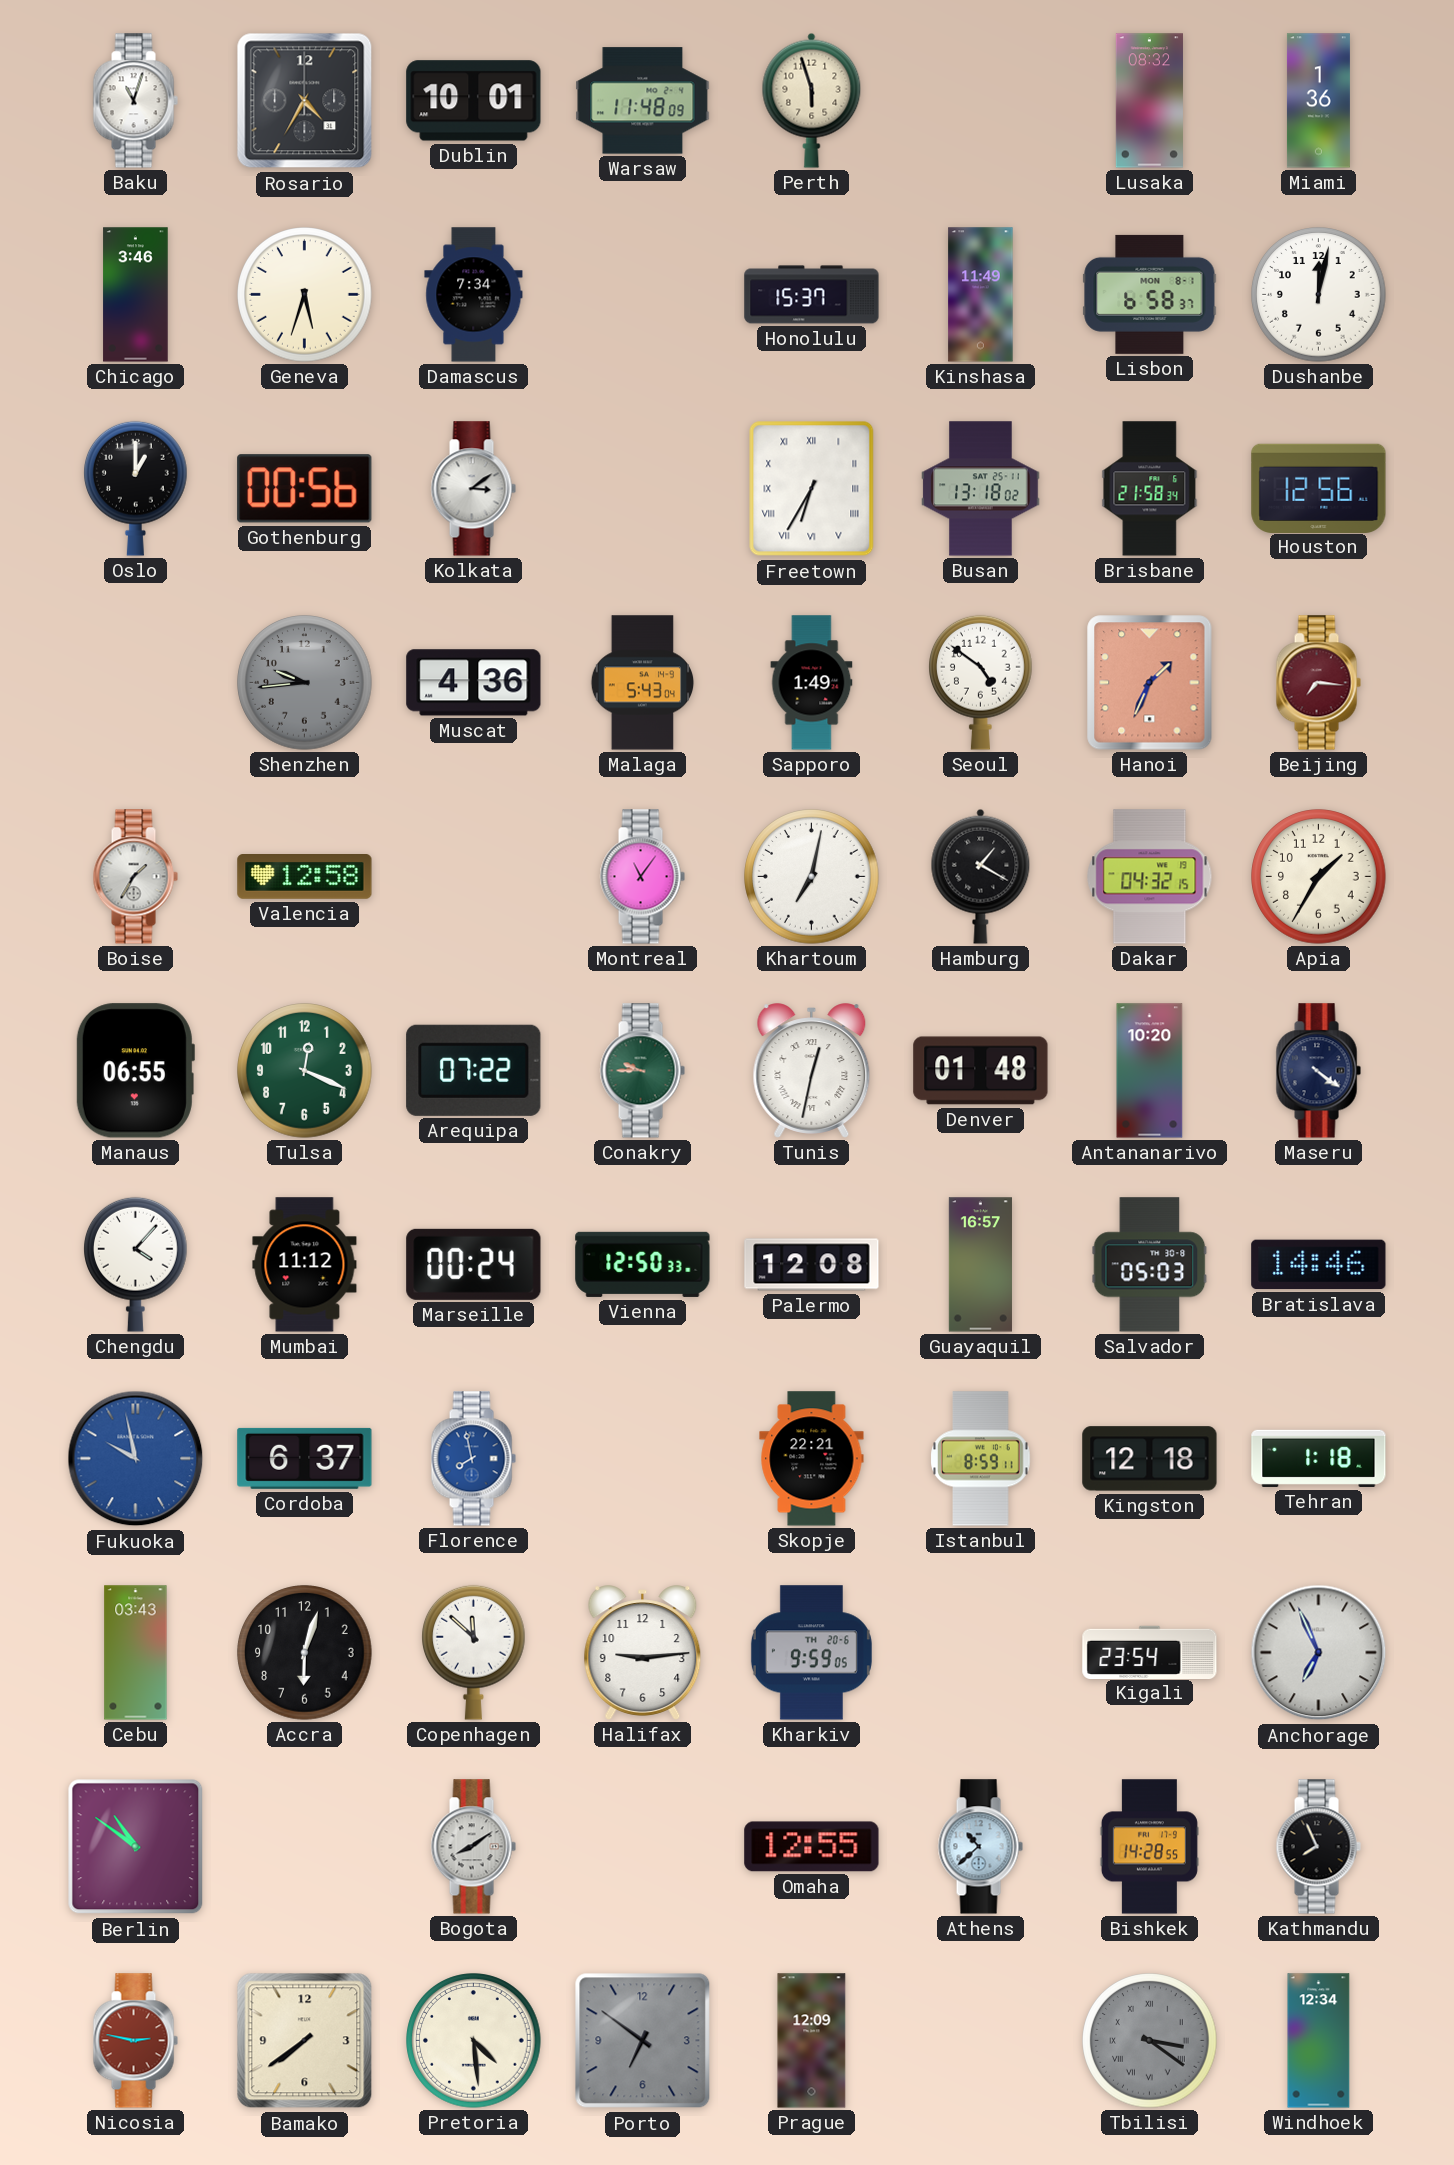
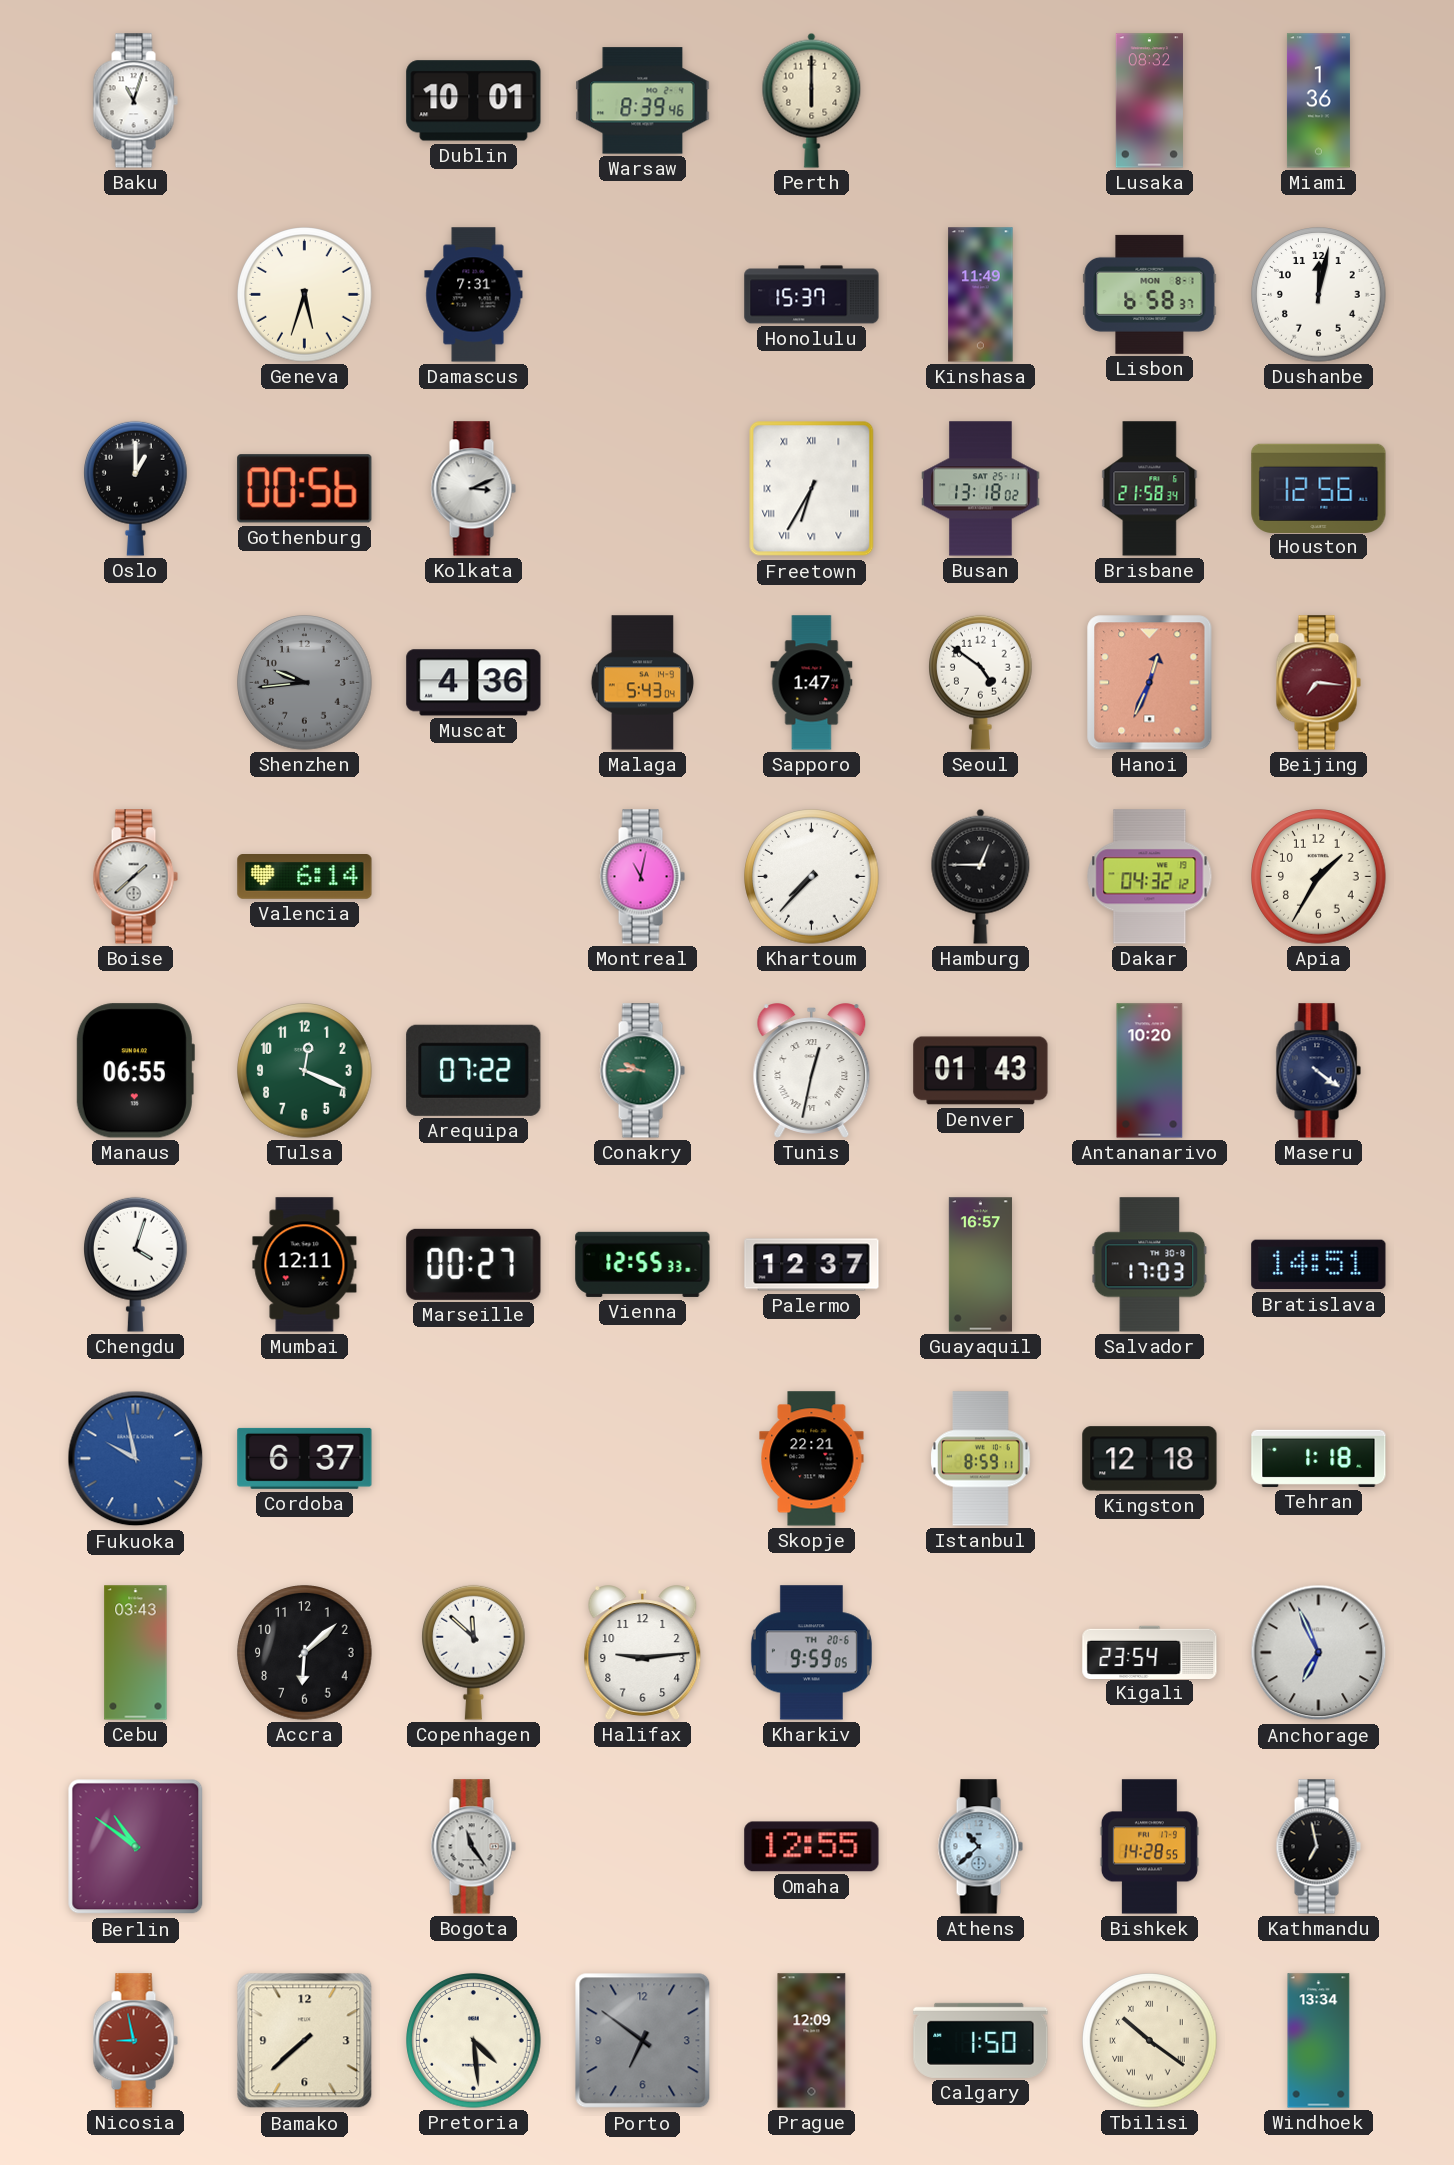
Rosario: 4:35 -> none
Warsaw: 11:48 -> 8:39
Perth: 5:57 -> 6:00
Chicago: 3:46 -> none
Damascus: 7:34 -> 7:31
Kolkata: 3:09 -> 3:11
Sapporo: 1:49 -> 1:47
Hanoi: 1:34 -> 12:34
Boise: 1:35 -> 1:38
Valencia: 12:58 -> 6:14
Montreal: 11:06 -> 11:02
Khartoum: 7:02 -> 7:37
Hamburg: 1:20 -> 12:45
Dakar: 04:32:15 -> 04:32:12
Denver: 01:48 -> 01:43
Chengdu: 4:07 -> 4:03
Mumbai: 11:12 -> 12:11
Marseille: 00:24 -> 00:27
Vienna: 12:50 -> 12:55
Palermo: 12:08 -> 12:37
Salvador: 05:03 -> 17:03
Bratislava: 14:46 -> 14:51
Florence: 7:58 -> none
Accra: 6:03 -> 6:08
Bogota: 8:09 -> 11:24
Kathmandu: 7:56 -> 6:58
Nicosia: 2:47 -> 8:58
Bamako: 7:39 -> 7:38
Calgary: none -> 1:50
Tbilisi: 3:21 -> 10:21
Tbilisi dial: grey -> cream
Windhoek: 12:34 -> 13:34
